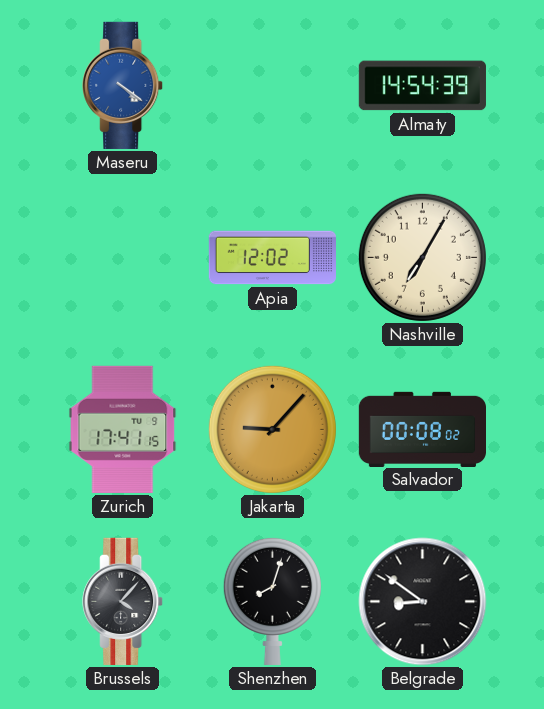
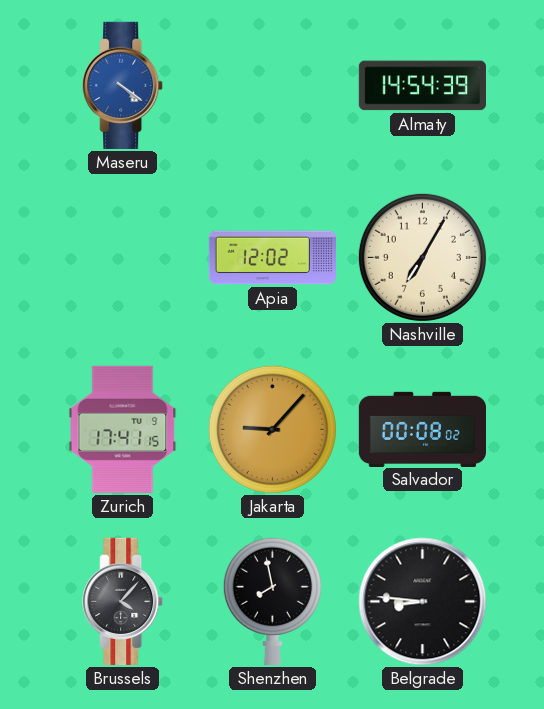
Shenzhen: 8:03 -> 7:58
Belgrade: 8:51 -> 8:46
